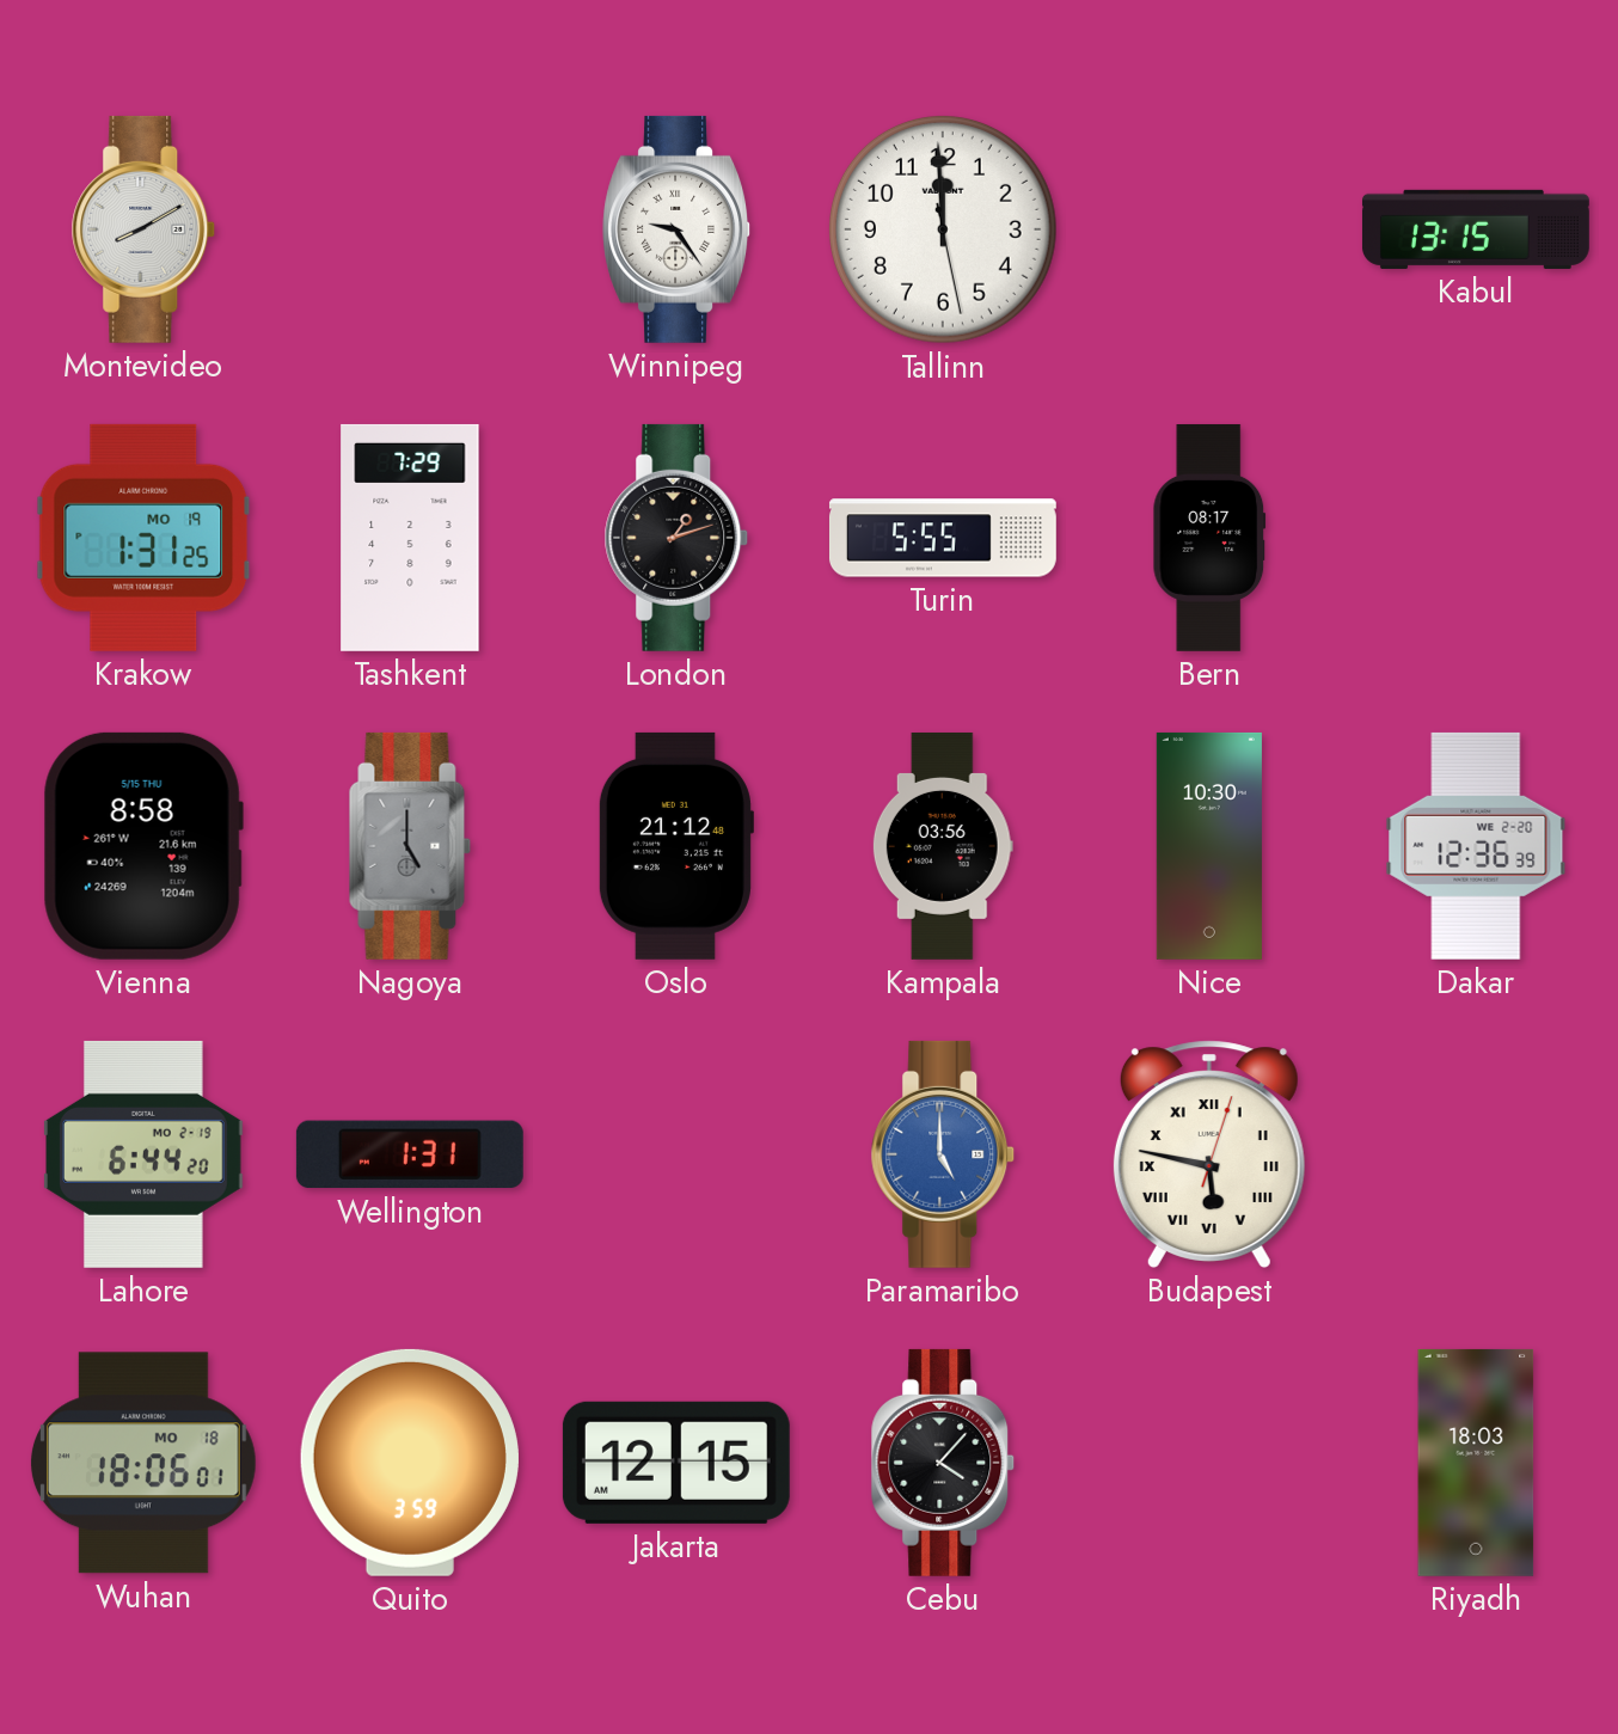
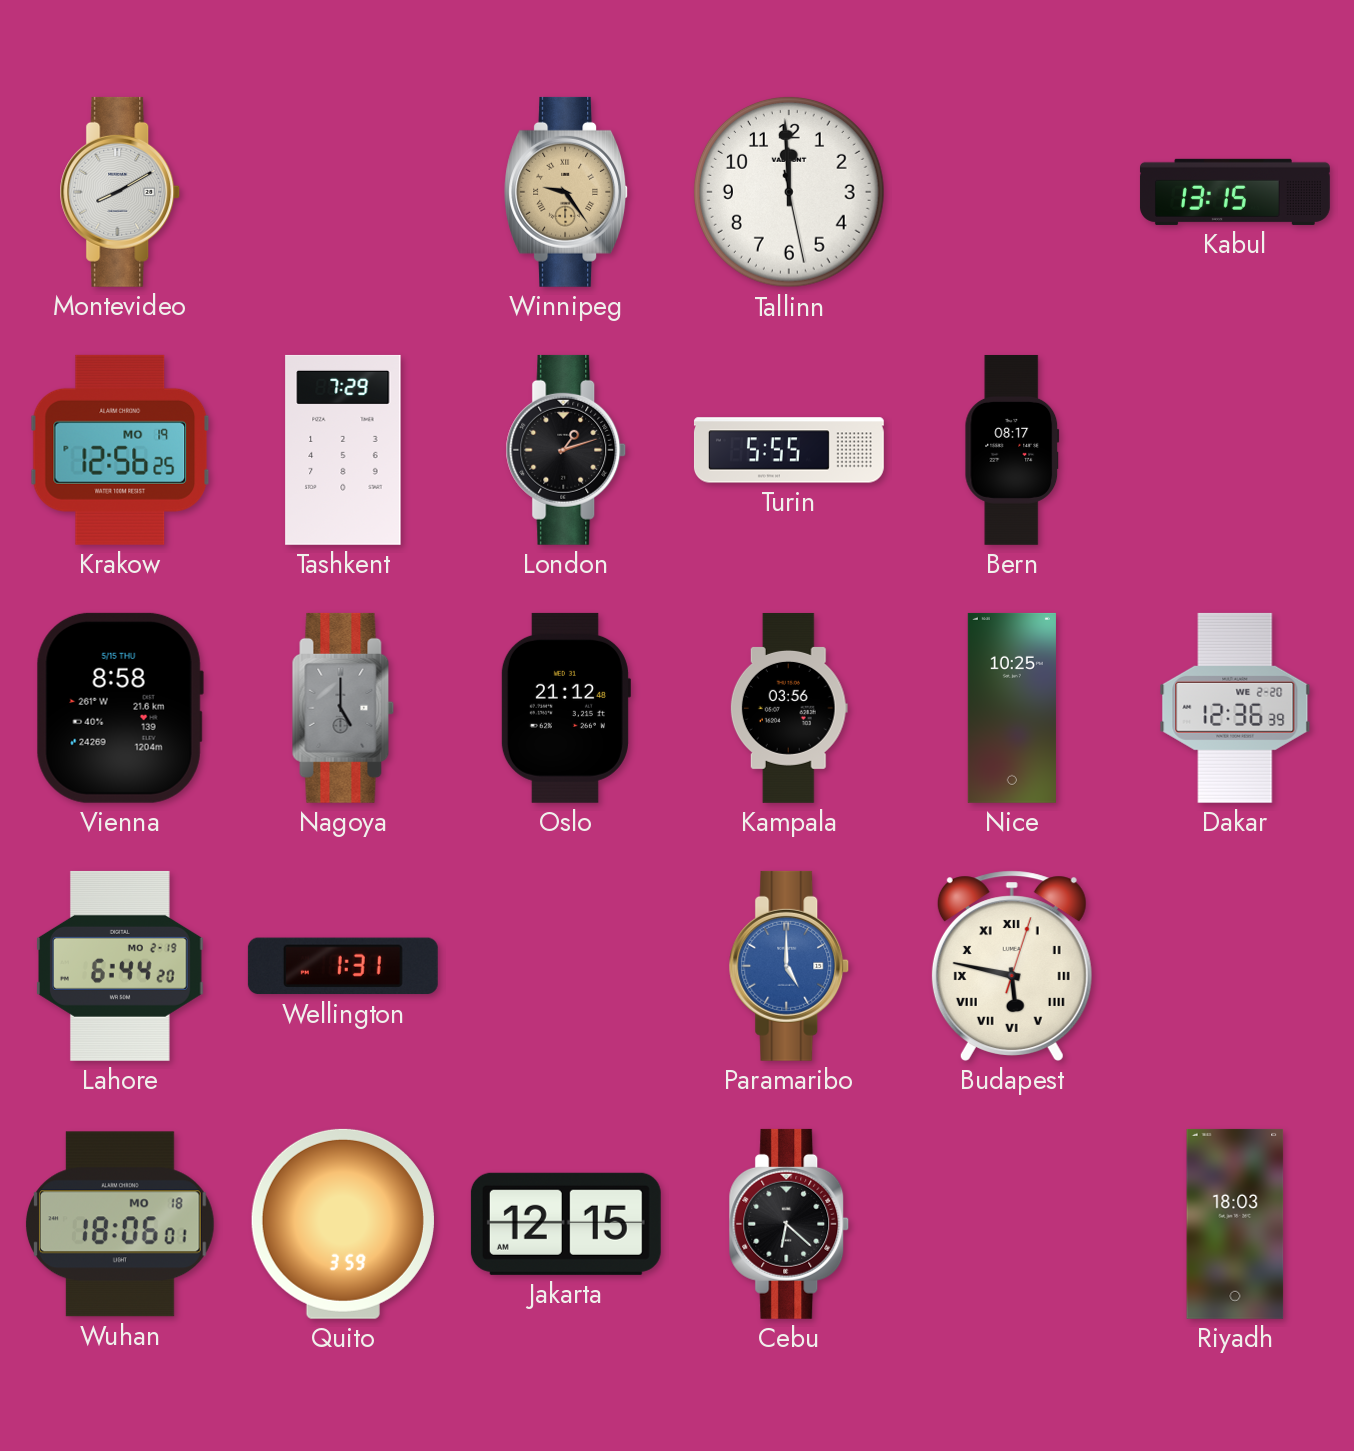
Winnipeg dial: white -> champagne
Krakow: 1:31 -> 12:56
Nice: 10:30 -> 10:25
Cebu: 4:07 -> 6:22
